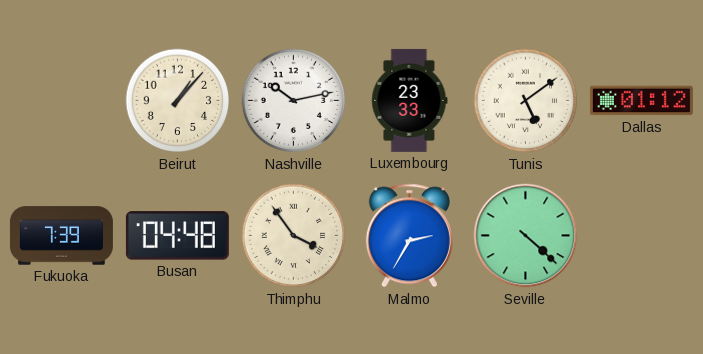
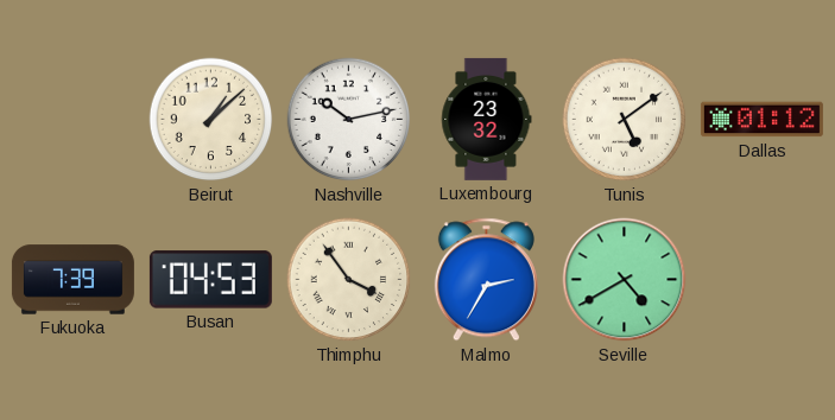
Beirut: 1:07 -> 1:08
Luxembourg: 23:33 -> 23:32
Busan: 04:48 -> 04:53
Seville: 4:22 -> 4:40
